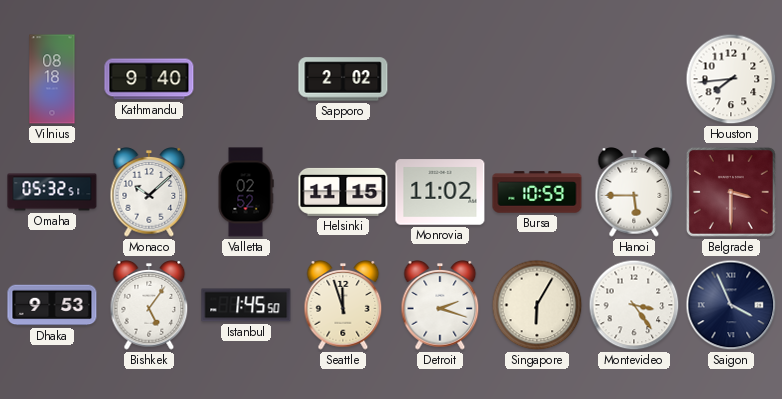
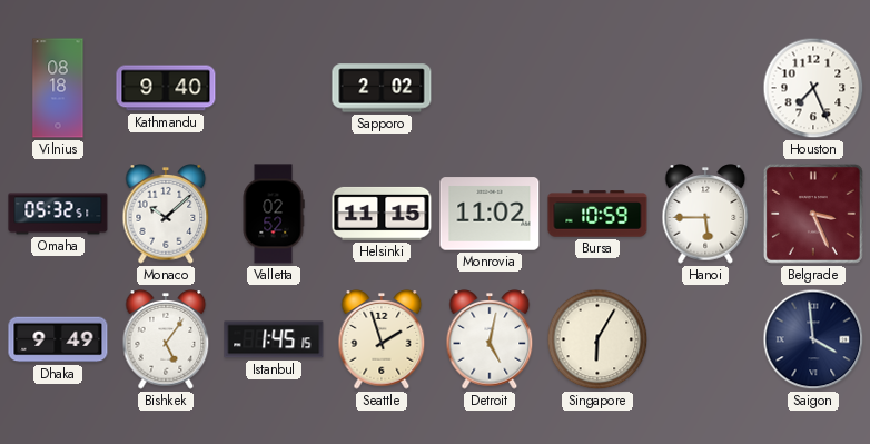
Houston: 7:44 -> 7:26
Belgrade: 3:30 -> 3:26
Dhaka: 9:53 -> 9:49
Istanbul: 1:45:50 -> 1:45:15
Seattle: 11:57 -> 1:57
Detroit: 2:18 -> 5:02
Montevideo: 3:24 -> none
Saigon: 3:56 -> 3:59
